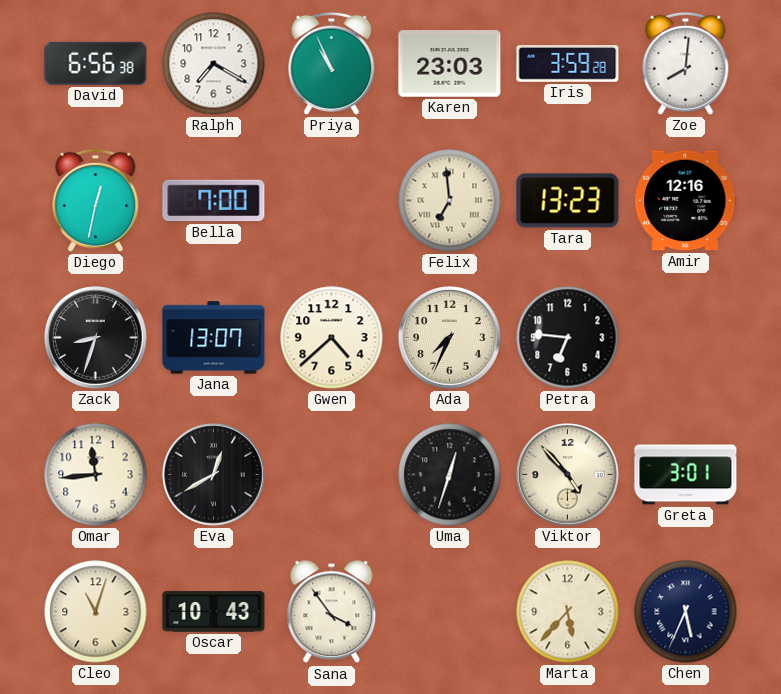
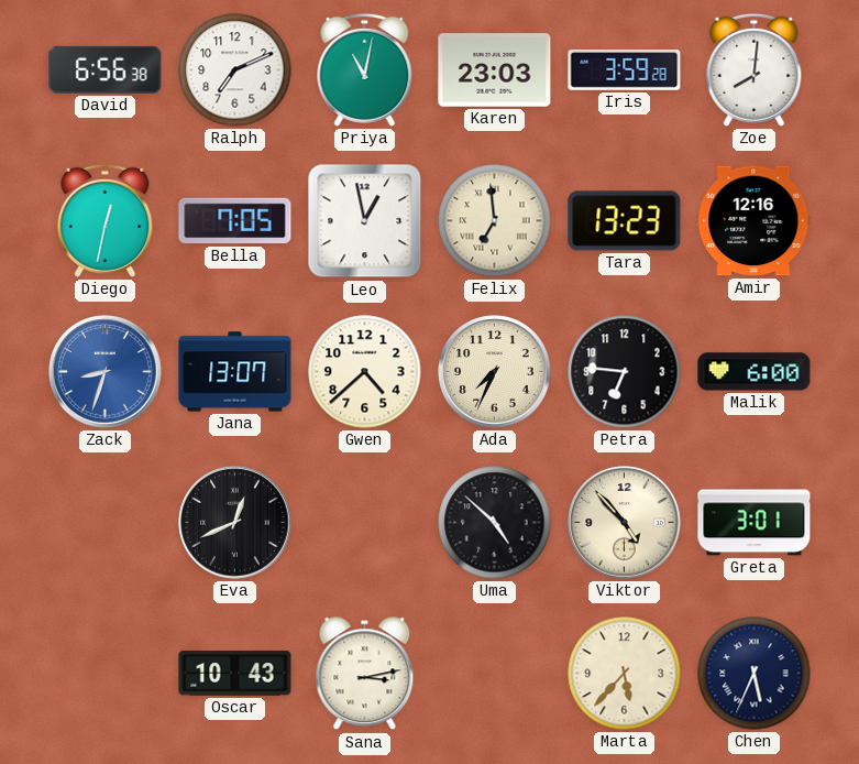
Ralph: 7:20 -> 7:11
Priya: 10:56 -> 11:02
Bella: 7:00 -> 7:05
Leo: none -> 12:58
Zack dial: black -> blue
Malik: none -> 6:00
Omar: 11:44 -> none
Eva: 12:40 -> 12:41
Uma: 12:33 -> 4:52
Cleo: 11:03 -> none
Sana: 3:54 -> 3:13
